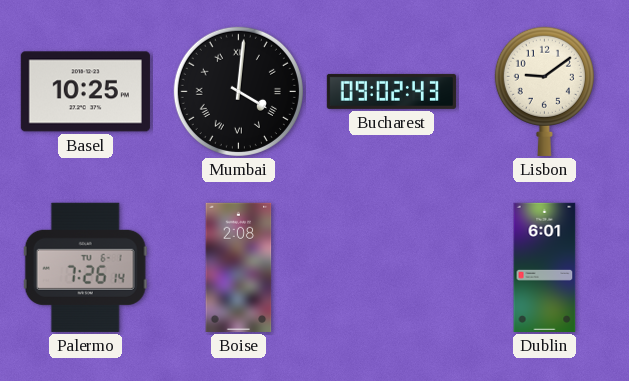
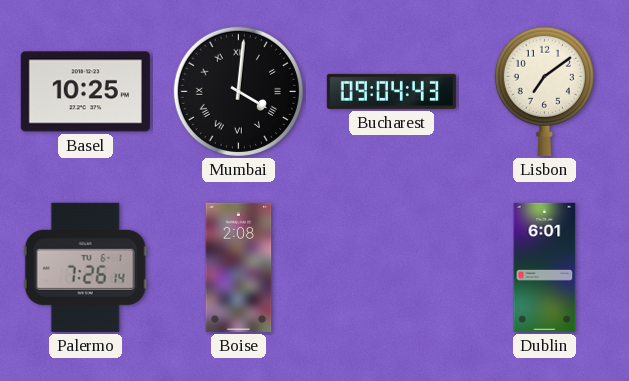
Bucharest: 09:02 -> 09:04
Lisbon: 9:09 -> 7:09
